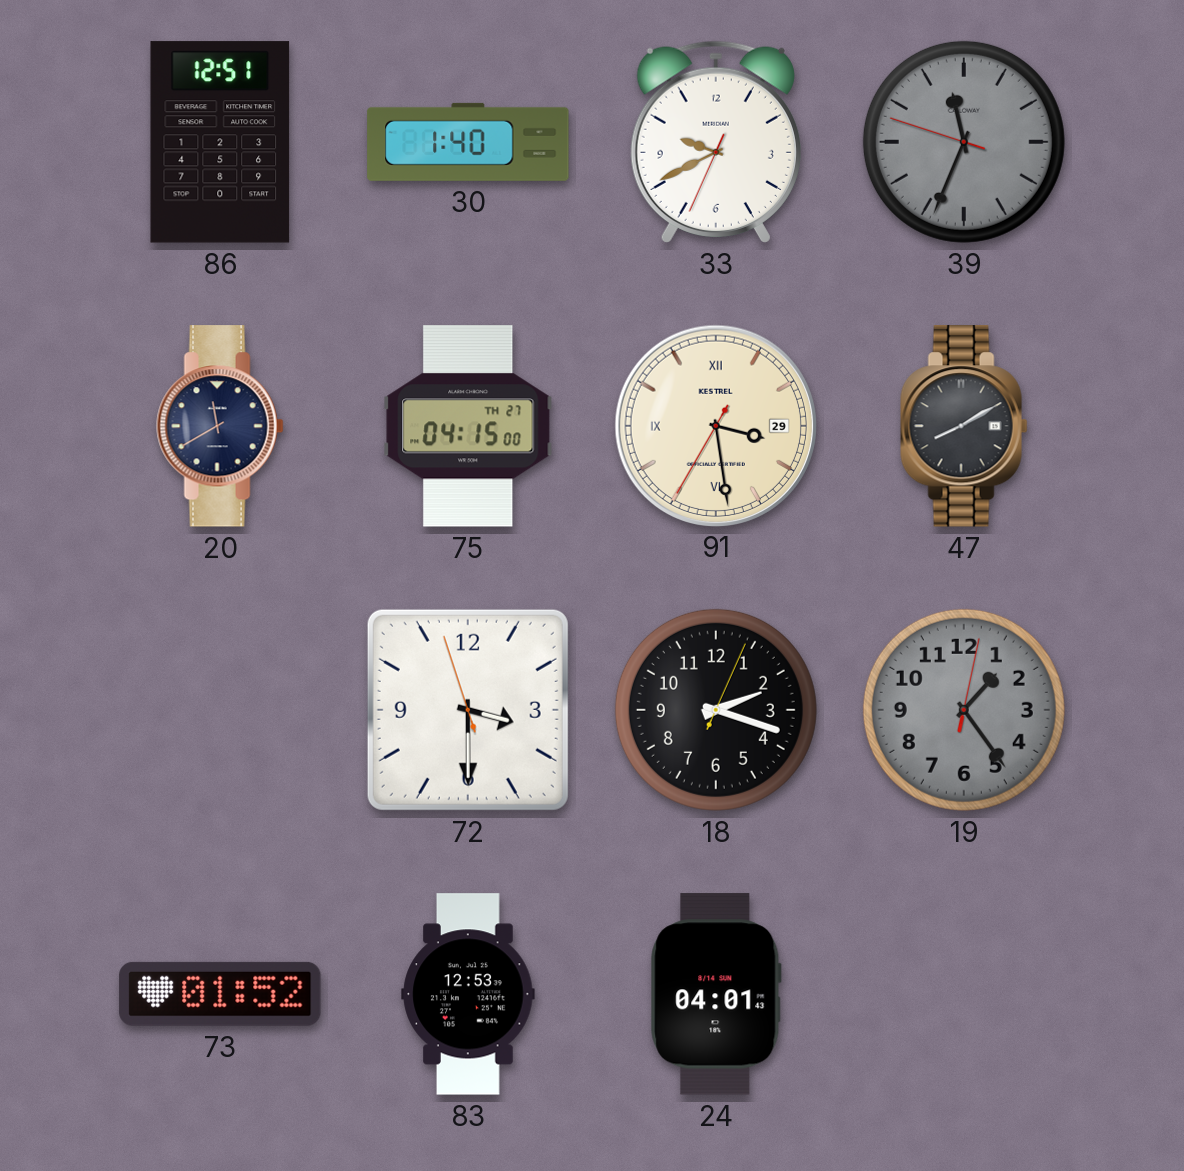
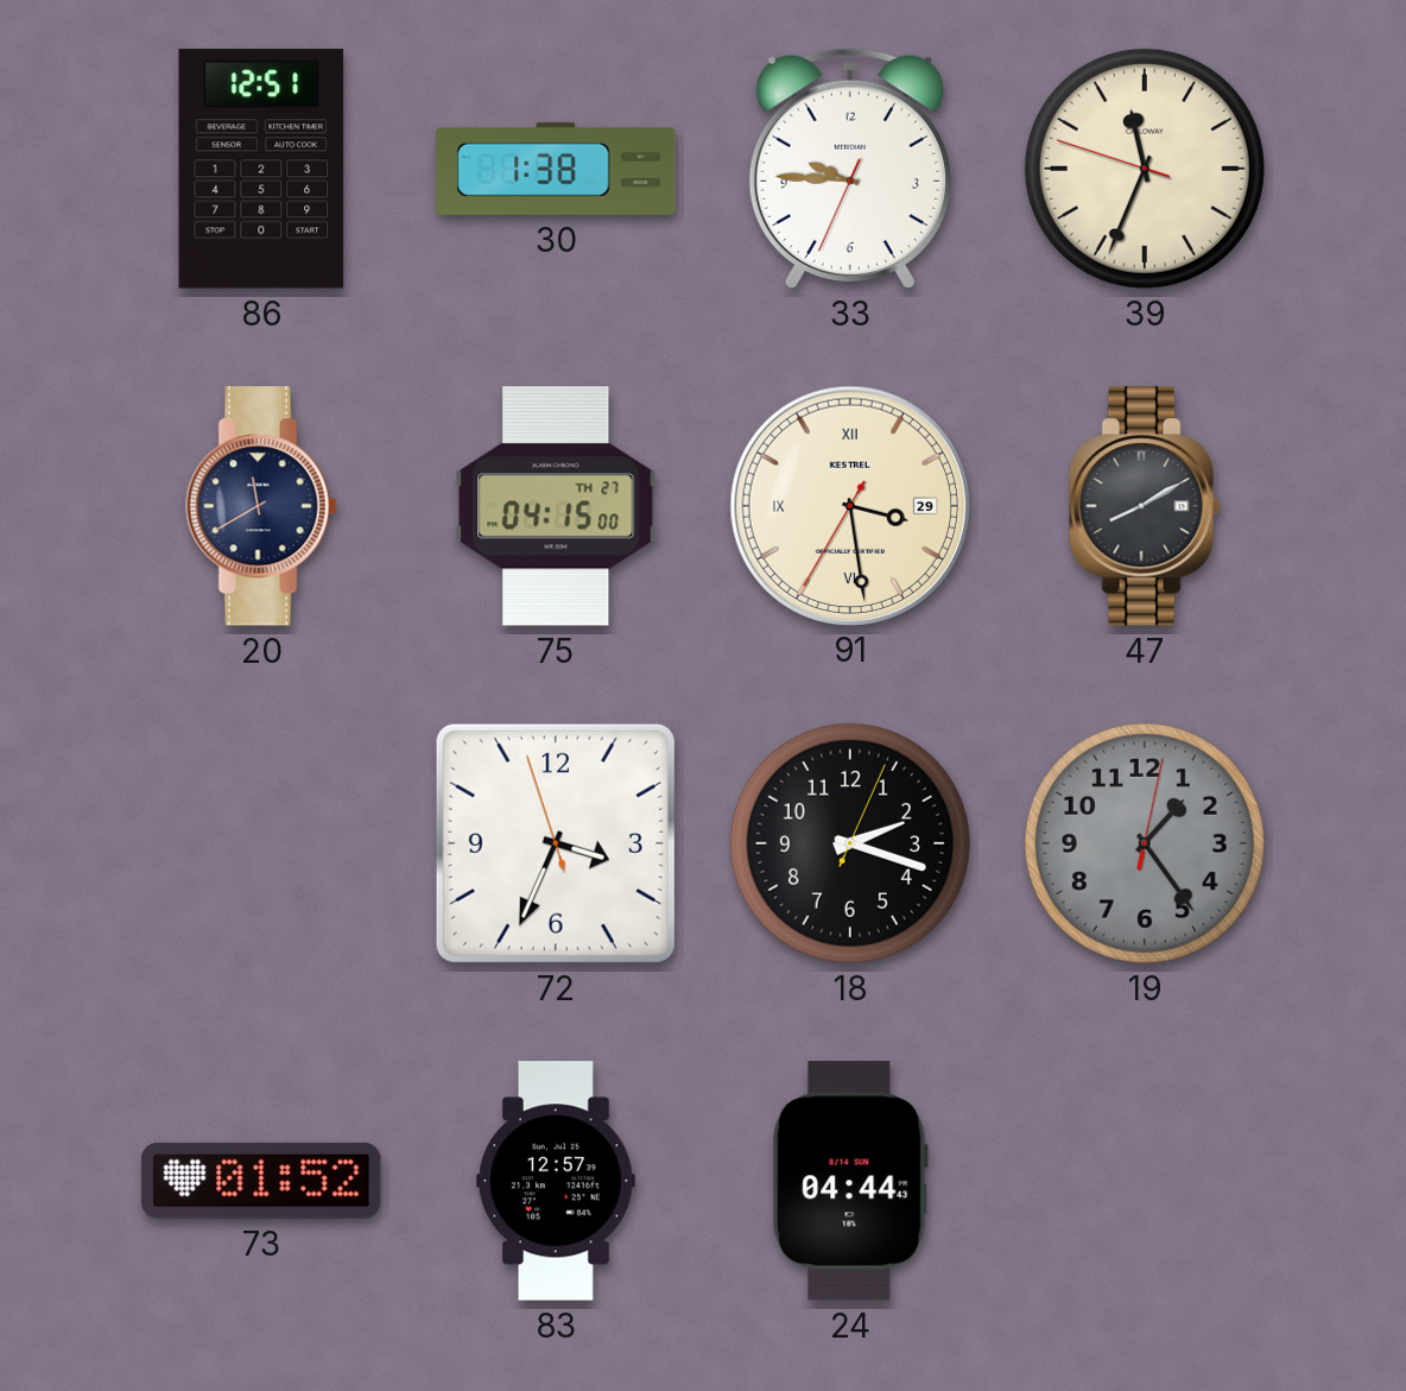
30: 1:40 -> 1:38
33: 9:40 -> 9:45
39 dial: grey -> cream
72: 3:29 -> 3:33
83: 12:53 -> 12:57
24: 04:01 -> 04:44
